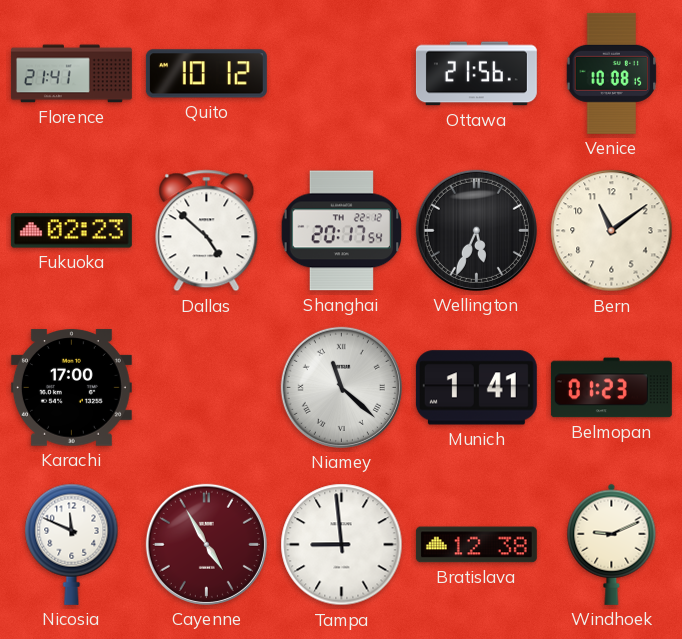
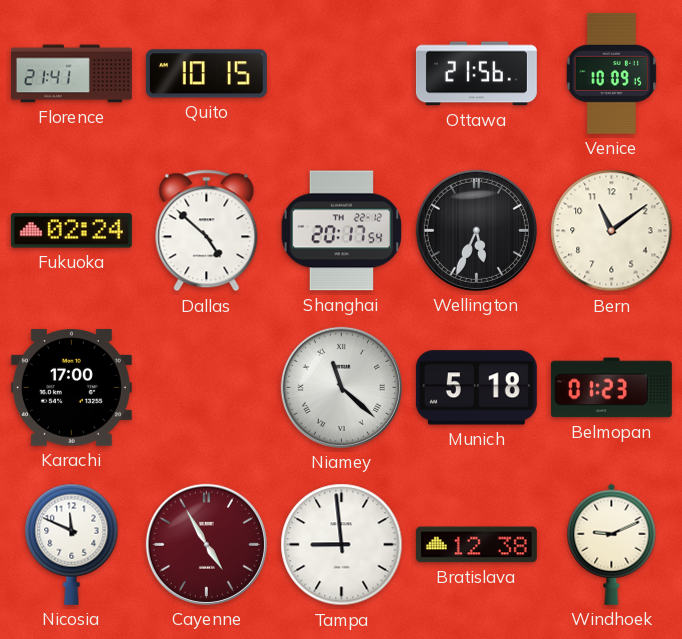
Quito: 10:12 -> 10:15
Venice: 10:08 -> 10:09
Fukuoka: 02:23 -> 02:24
Munich: 1:41 -> 5:18
